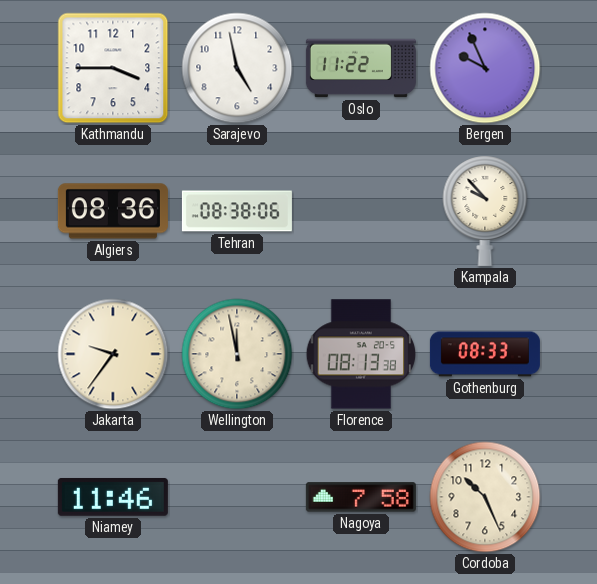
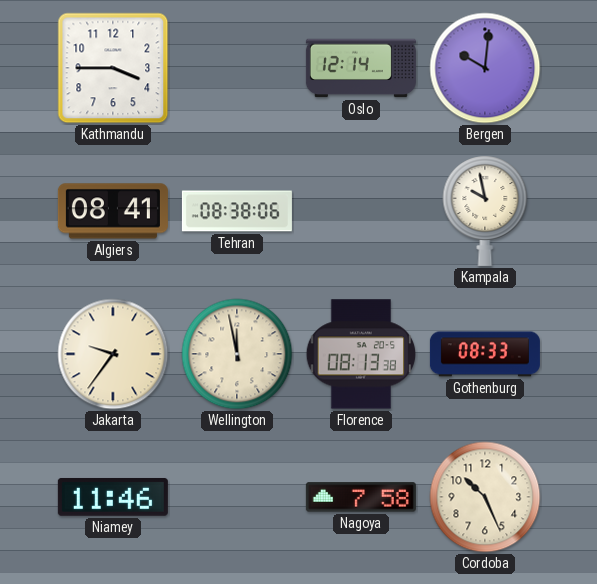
Sarajevo: 4:58 -> none
Oslo: 11:22 -> 12:14
Bergen: 9:56 -> 10:01
Algiers: 08:36 -> 08:41
Kampala: 9:53 -> 9:58
